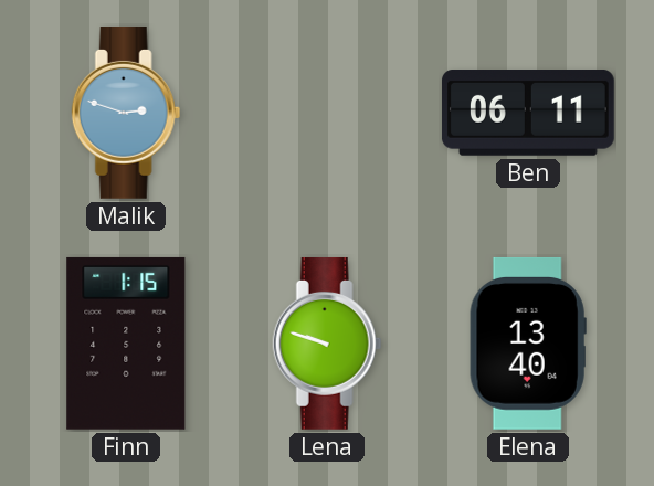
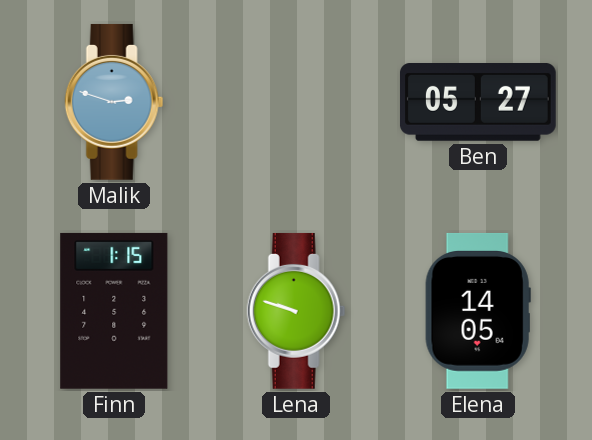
Ben: 06:11 -> 05:27
Elena: 13:40 -> 14:05
